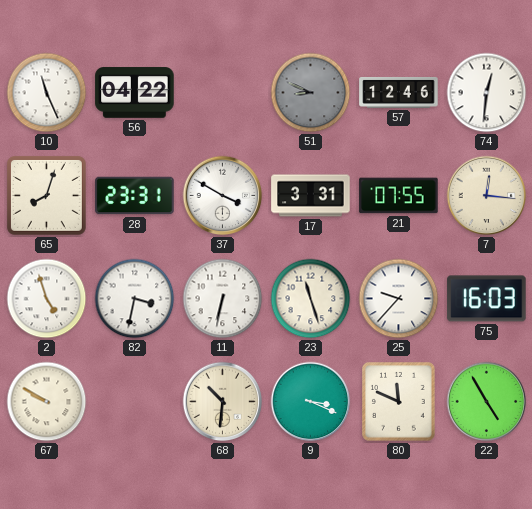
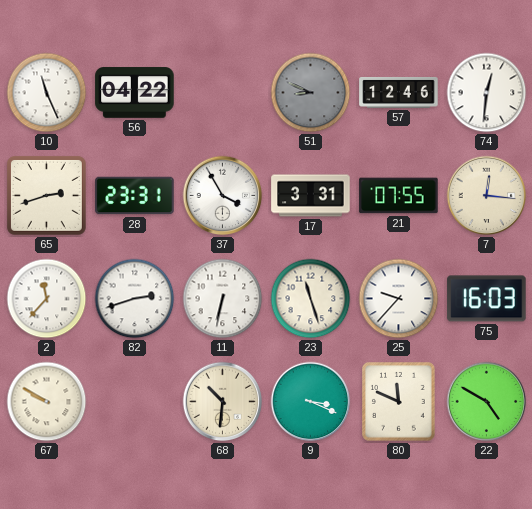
65: 8:03 -> 2:42
37: 3:50 -> 3:55
2: 4:57 -> 11:37
82: 3:32 -> 2:42
22: 4:55 -> 4:50
